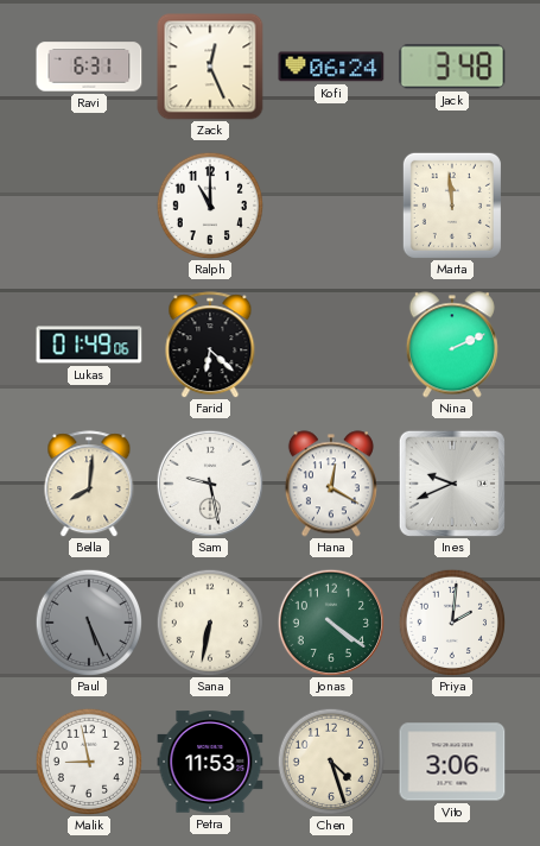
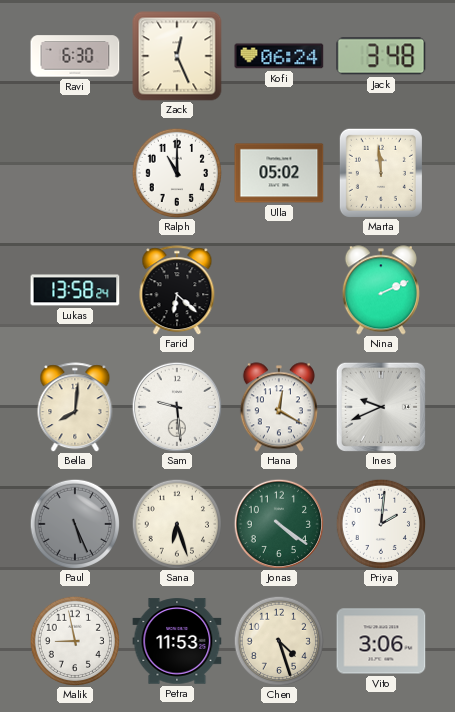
Ravi: 6:31 -> 6:30
Ulla: none -> 05:02
Lukas: 01:49 -> 13:58
Sam: 9:28 -> 9:29
Sana: 6:32 -> 6:27
